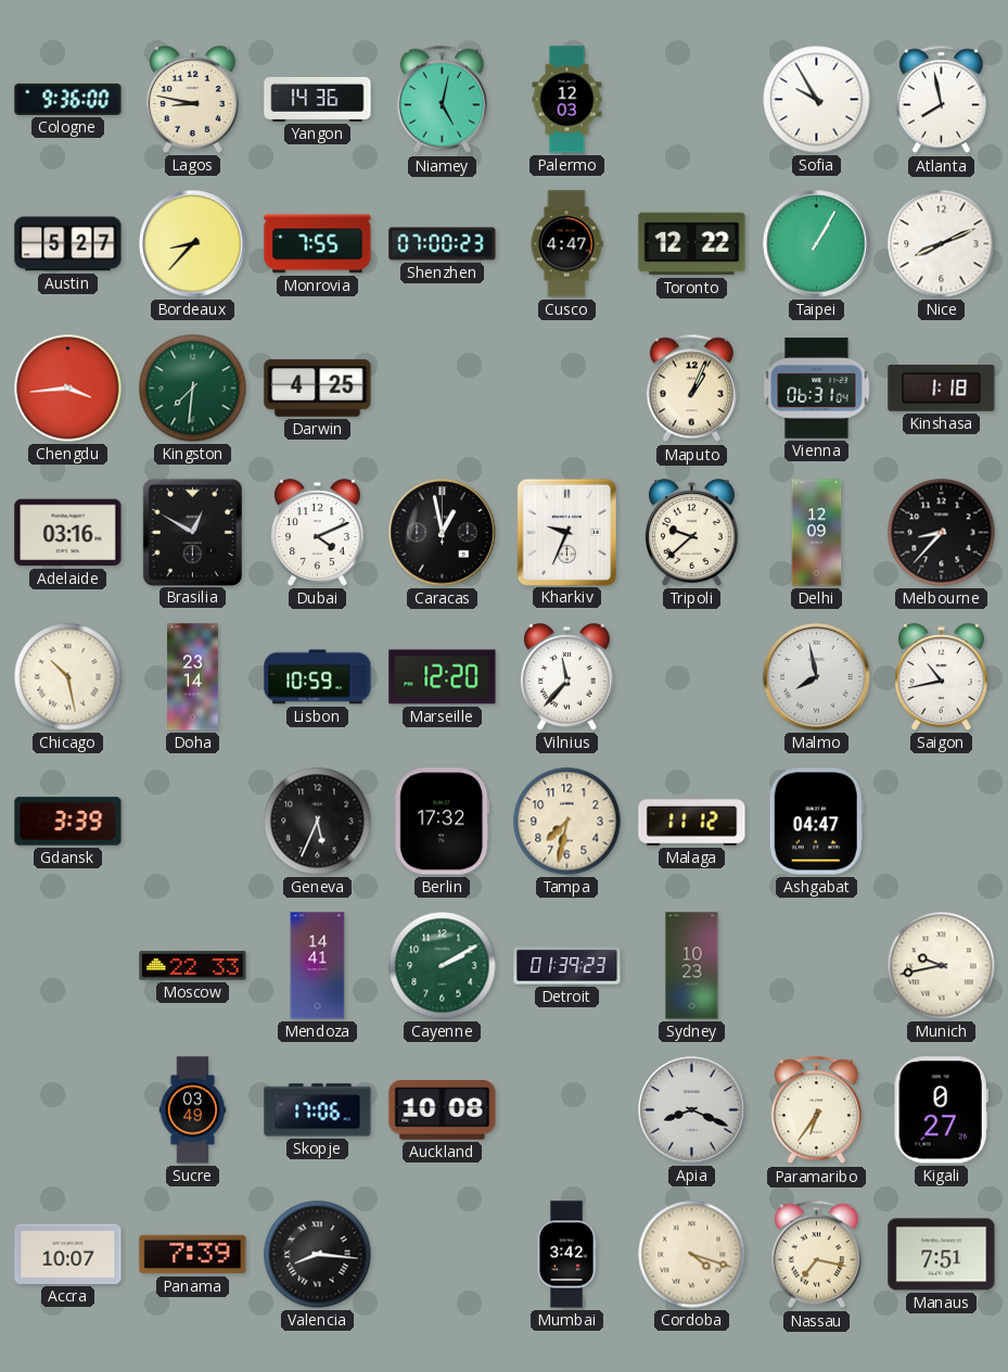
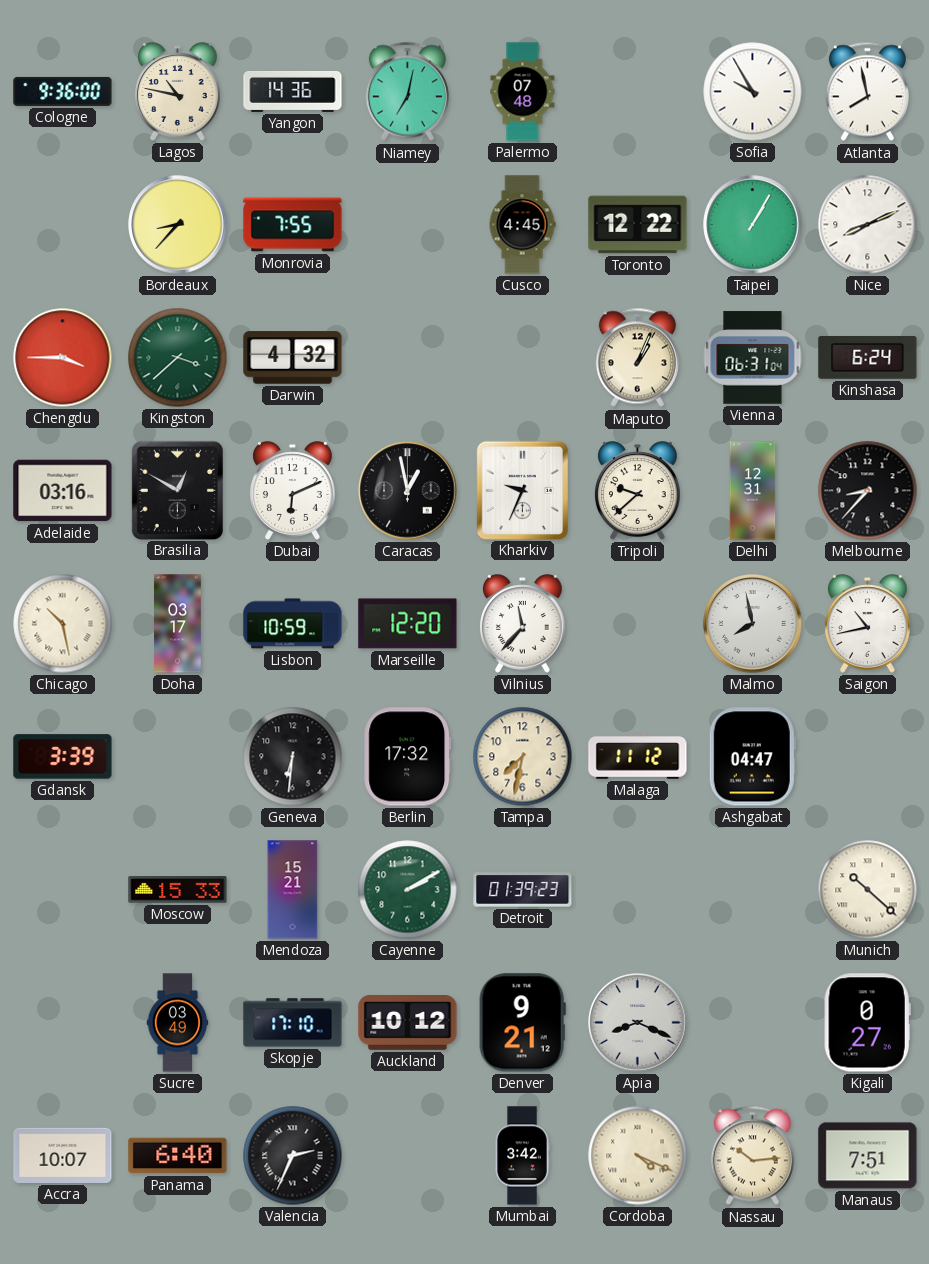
Lagos: 8:47 -> 10:47
Niamey: 5:02 -> 7:02
Palermo: 12:03 -> 07:48
Austin: 5:27 -> none
Shenzhen: 07:00 -> none
Cusco: 4:47 -> 4:45
Chengdu: 3:44 -> 3:45
Kingston: 7:31 -> 3:38
Darwin: 4:25 -> 4:32
Kinshasa: 1:18 -> 6:24
Dubai: 4:11 -> 6:11
Delhi: 12:09 -> 12:31
Doha: 23:14 -> 03:17
Geneva: 5:34 -> 6:31
Moscow: 22:33 -> 15:33
Mendoza: 14:41 -> 15:21
Sydney: 10:23 -> none
Munich: 9:43 -> 10:22
Skopje: 17:06 -> 17:10
Auckland: 10:08 -> 10:12
Denver: none -> 9:21
Paramaribo: 6:36 -> none
Panama: 7:39 -> 6:40
Valencia: 8:16 -> 2:34
Cordoba: 4:18 -> 4:19
Nassau: 7:17 -> 10:14
